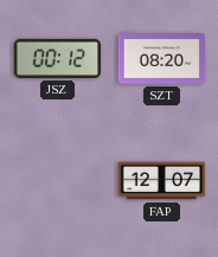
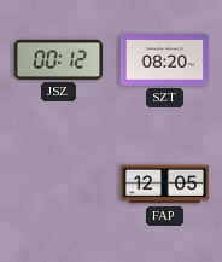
FAP: 12:07 -> 12:05
